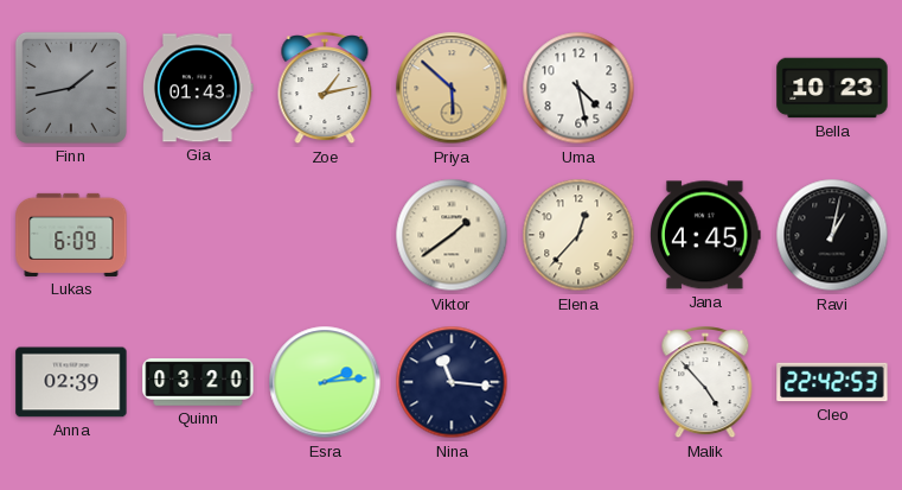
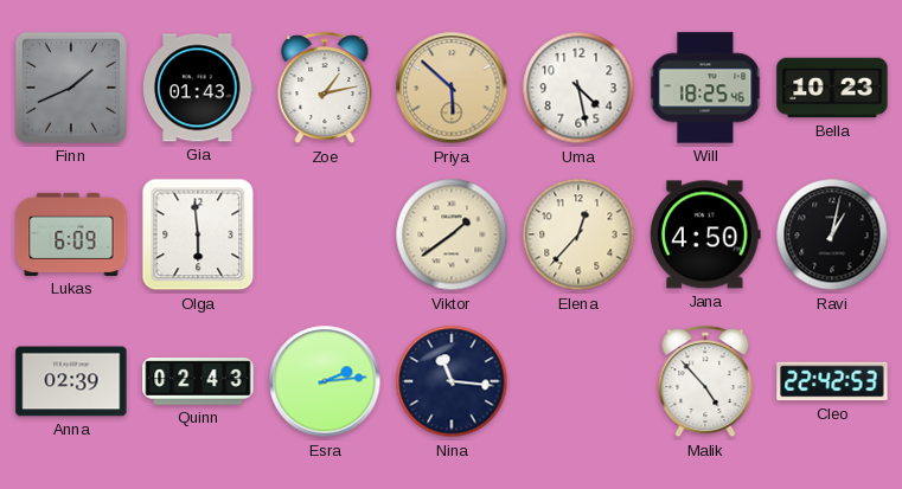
Finn: 1:43 -> 1:41
Will: none -> 18:25
Olga: none -> 5:59
Jana: 4:45 -> 4:50
Quinn: 03:20 -> 02:43
